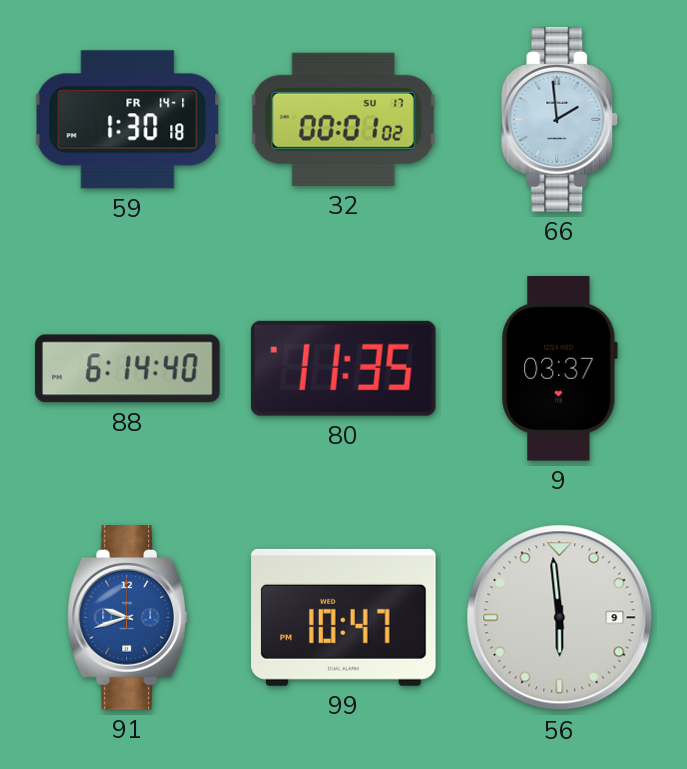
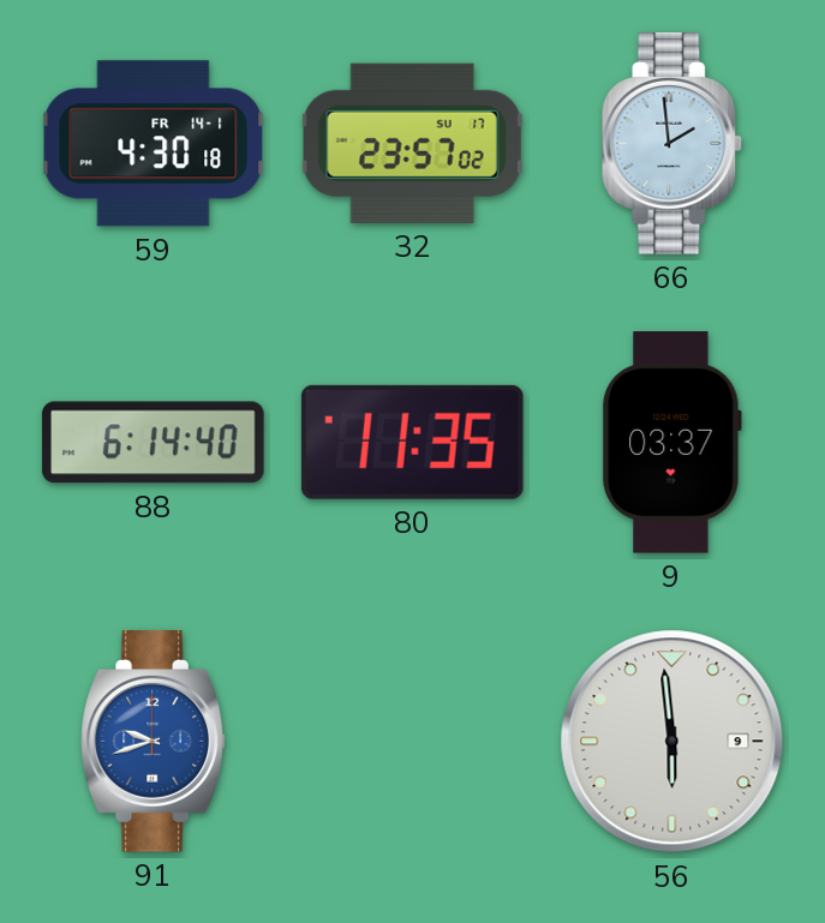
59: 1:30 -> 4:30
32: 00:01 -> 23:57
99: 10:47 -> none
